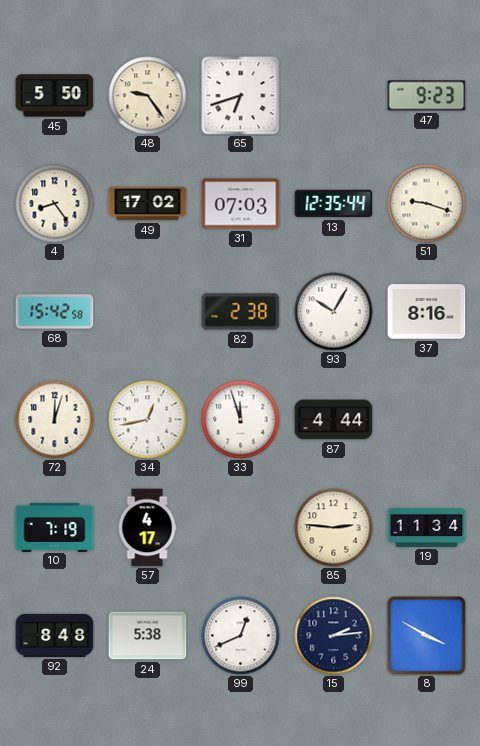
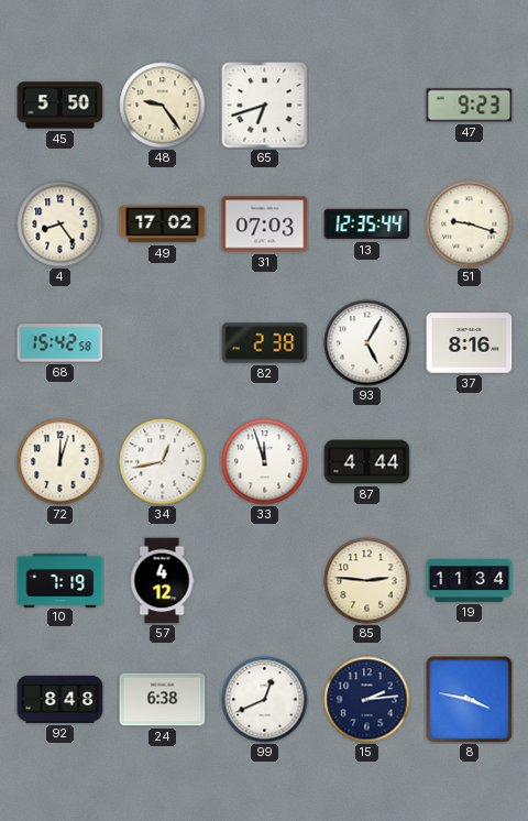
93: 10:05 -> 5:05
57: 4:17 -> 4:12
24: 5:38 -> 6:38
8: 3:50 -> 3:47
